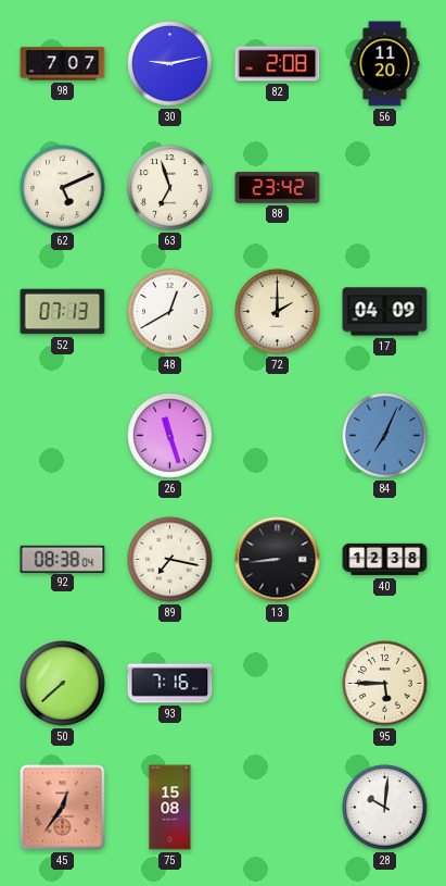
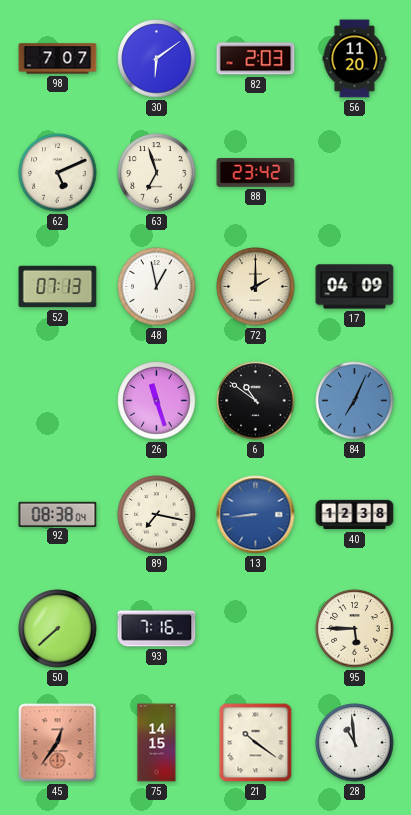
30: 9:13 -> 6:09
82: 2:08 -> 2:03
48: 12:40 -> 12:58
6: none -> 10:51
13 dial: black -> blue
75: 15:08 -> 14:15
21: none -> 10:21
28: 10:01 -> 10:59
